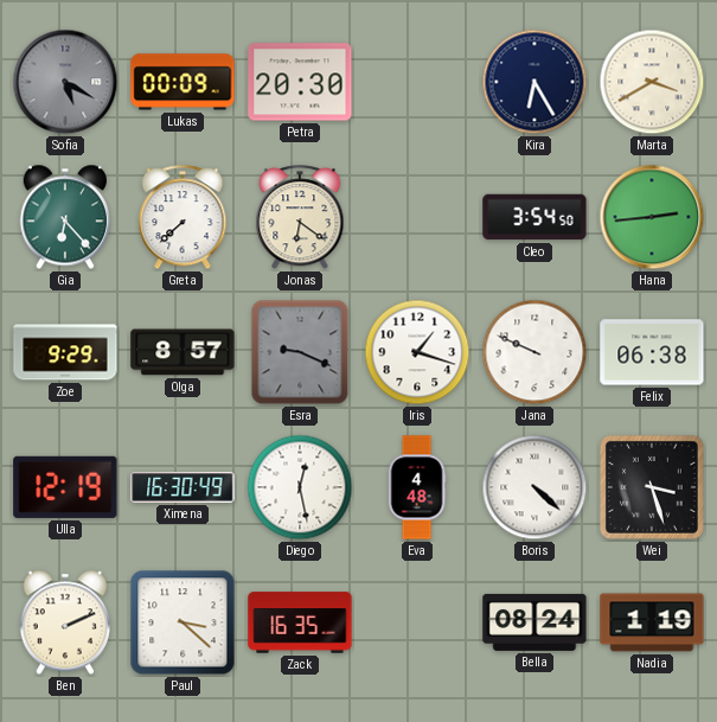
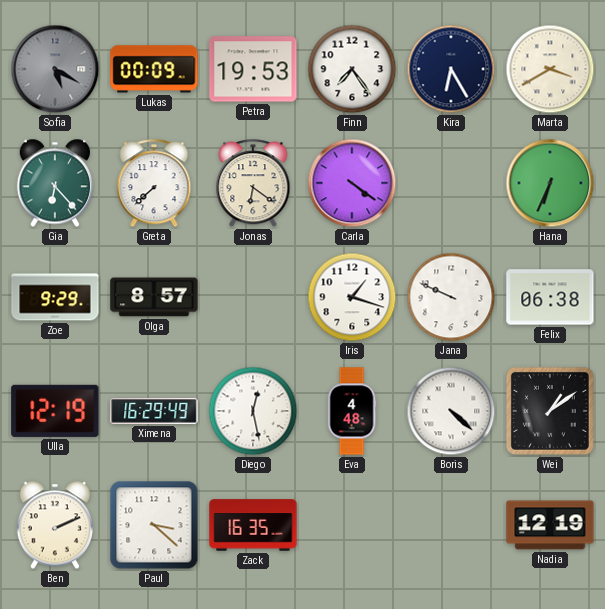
Petra: 20:30 -> 19:53
Finn: none -> 7:24
Carla: none -> 4:21
Cleo: 3:54 -> none
Hana: 2:44 -> 6:34
Esra: 9:19 -> none
Ximena: 16:30 -> 16:29
Wei: 3:27 -> 1:09
Bella: 08:24 -> none
Nadia: 1:19 -> 12:19
